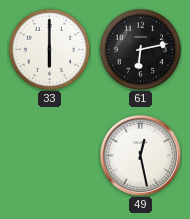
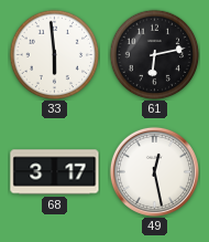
33: 6:00 -> 5:59
68: none -> 3:17
